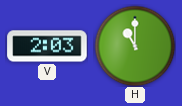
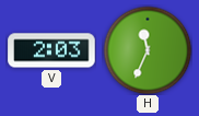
H: 11:00 -> 11:34
